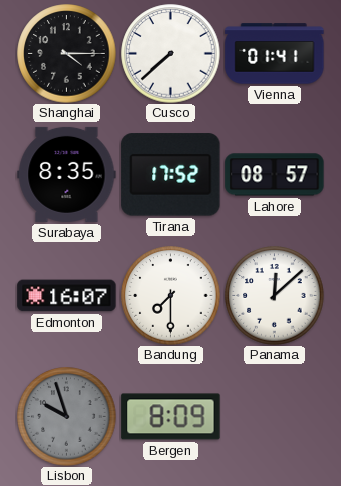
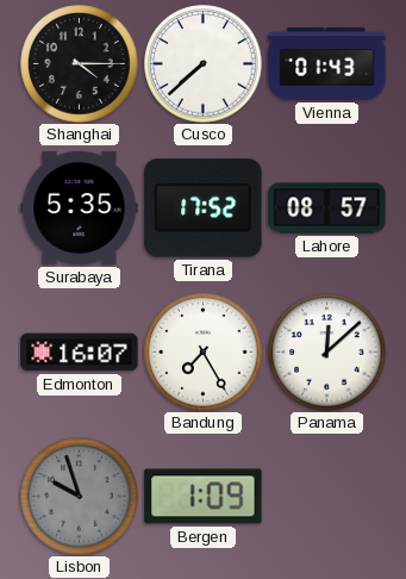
Vienna: 01:41 -> 01:43
Surabaya: 8:35 -> 5:35
Bandung: 7:30 -> 7:25
Bergen: 8:09 -> 1:09
